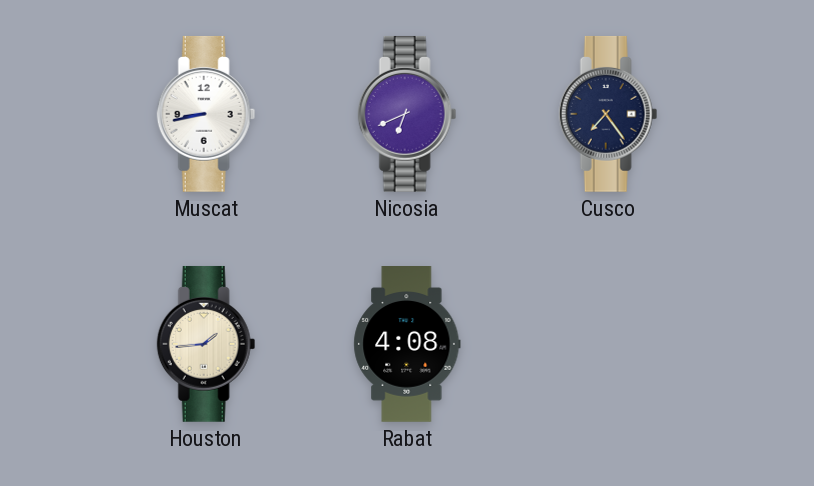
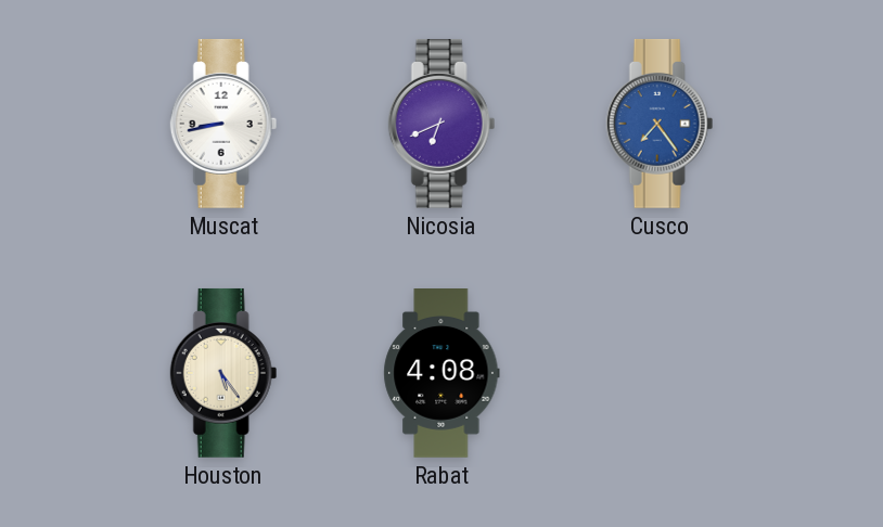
Cusco dial: navy -> blue
Houston: 1:44 -> 5:24
